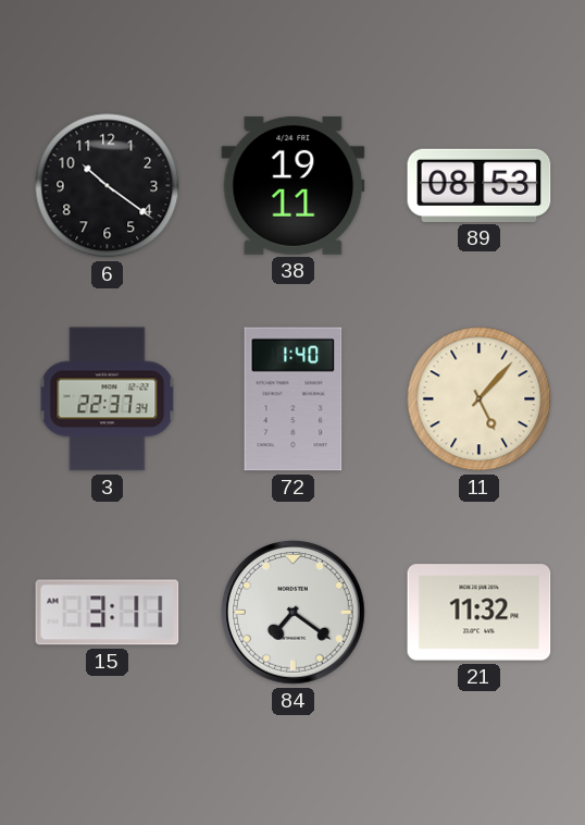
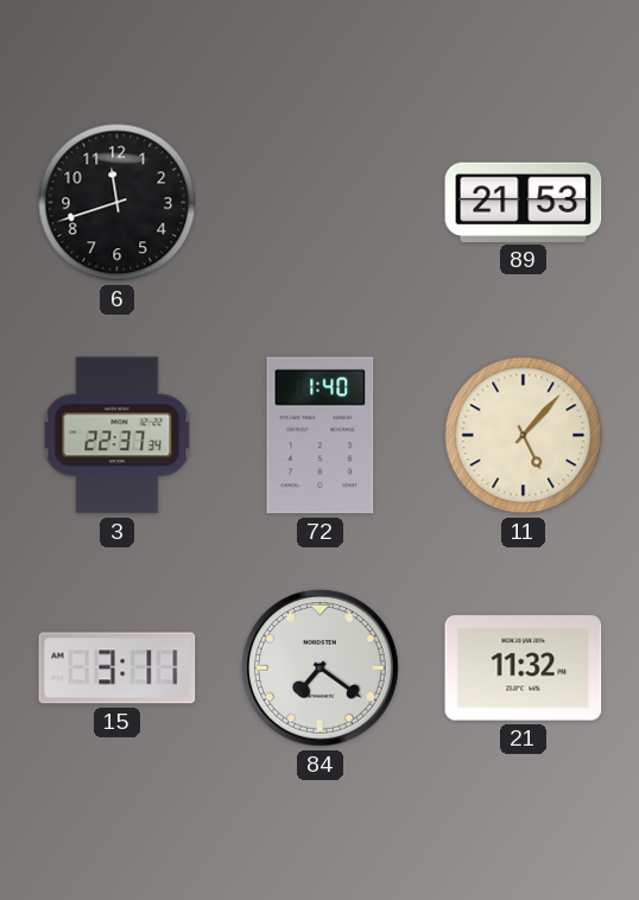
6: 10:21 -> 11:42
38: 19:11 -> none
89: 08:53 -> 21:53
